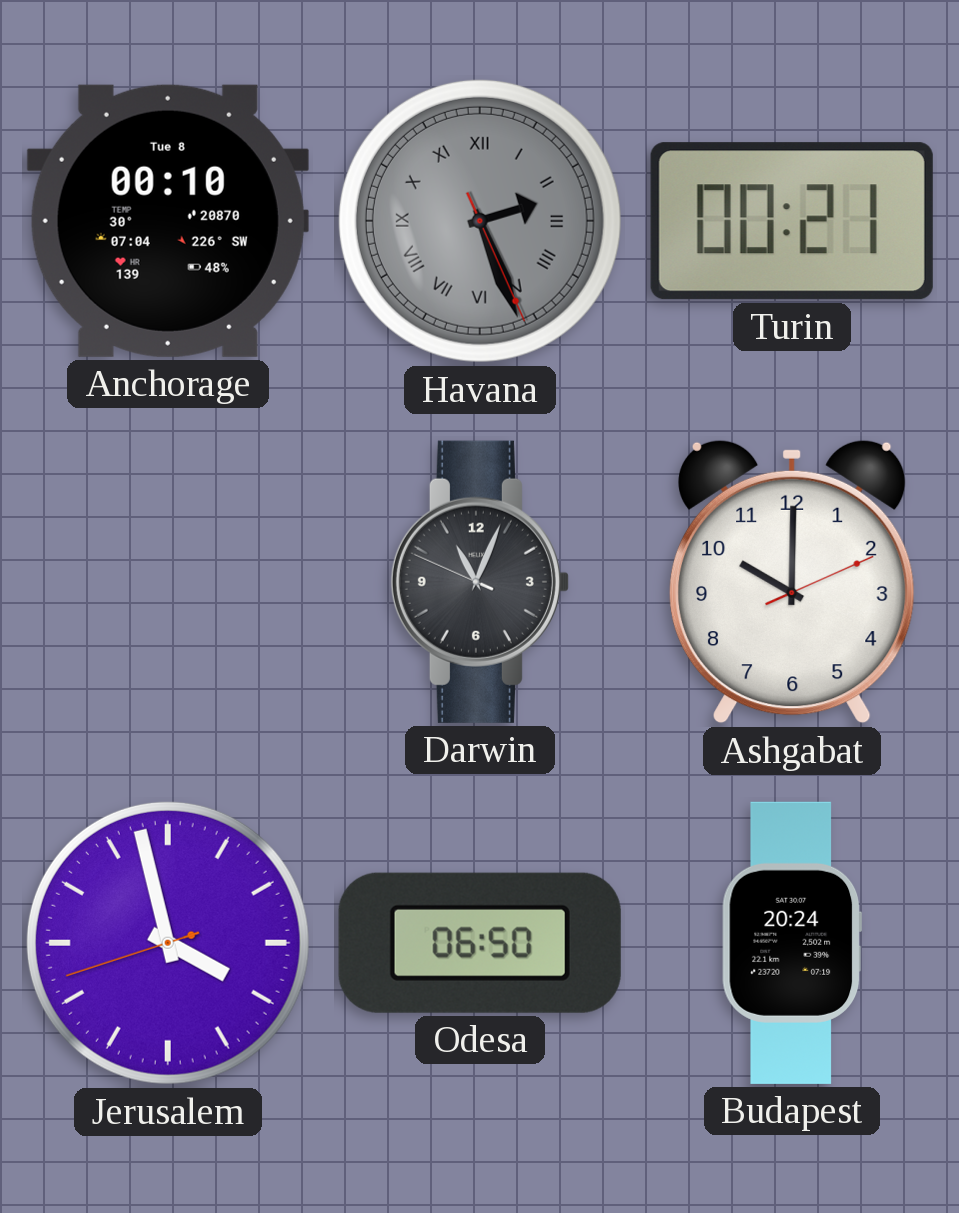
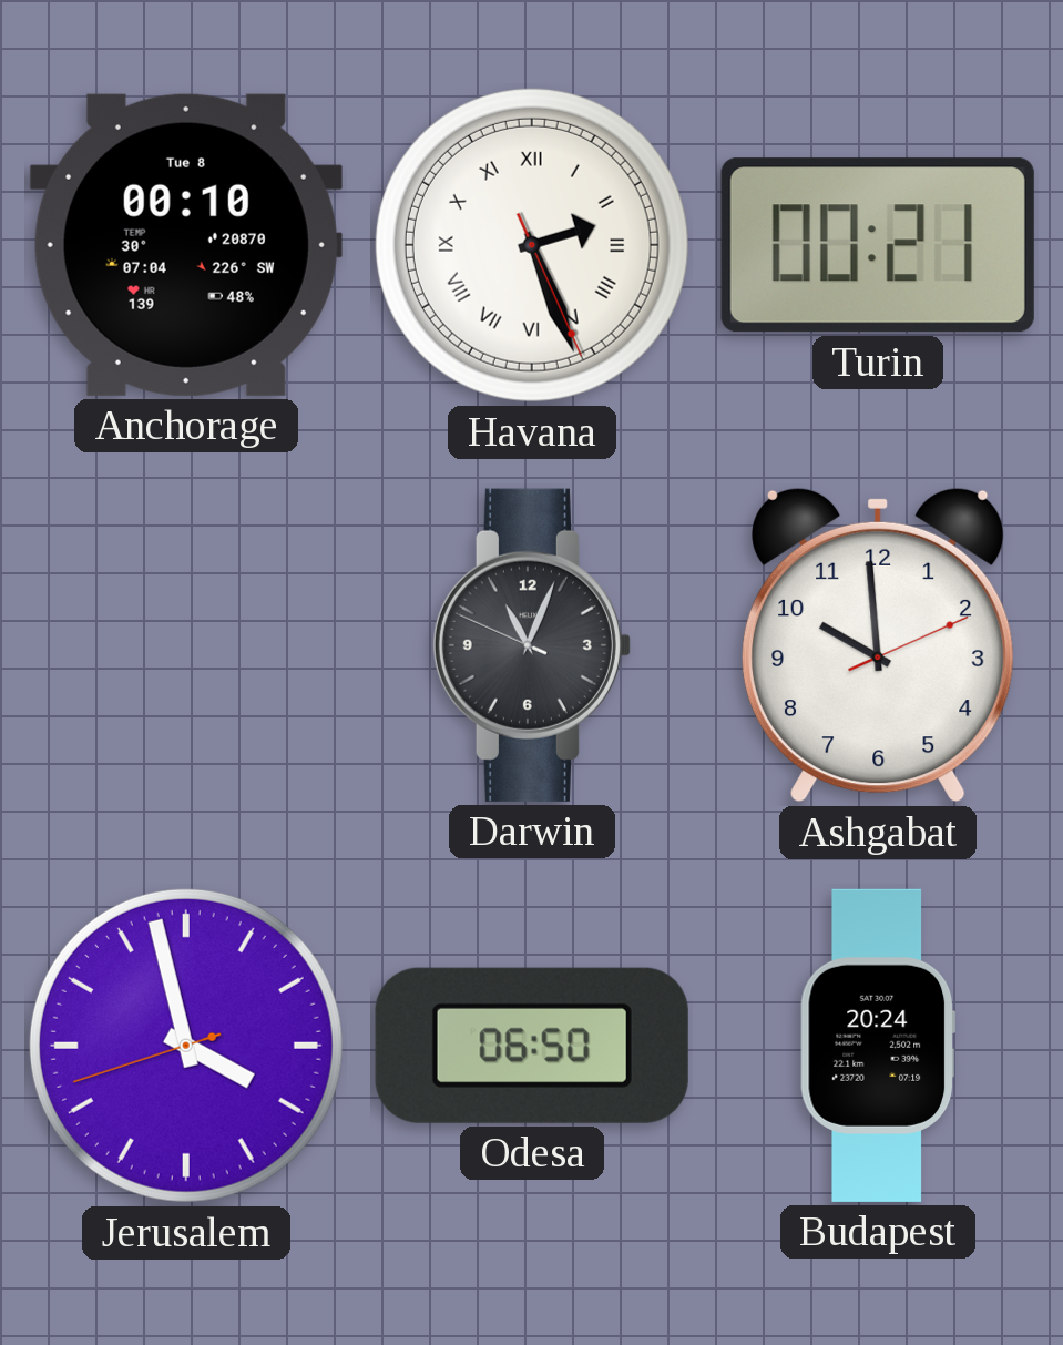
Havana dial: grey -> white
Ashgabat: 10:00 -> 9:59
